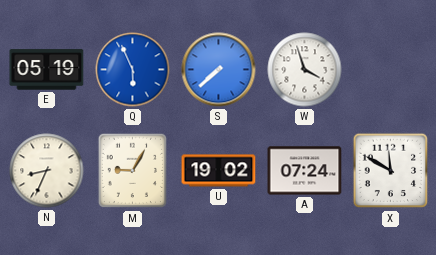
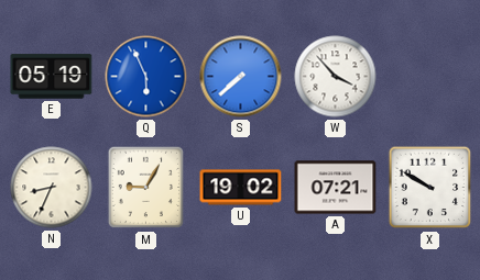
W: 3:57 -> 3:53
A: 07:24 -> 07:21
X: 11:50 -> 9:50
